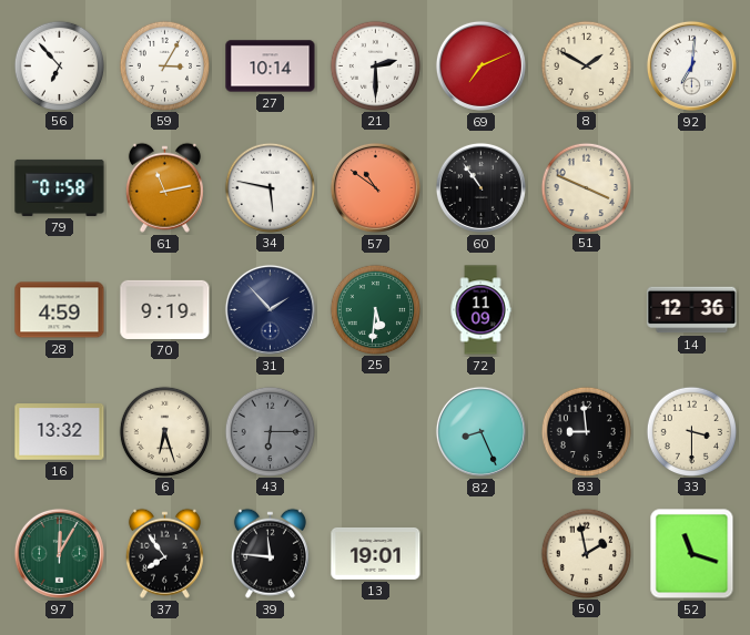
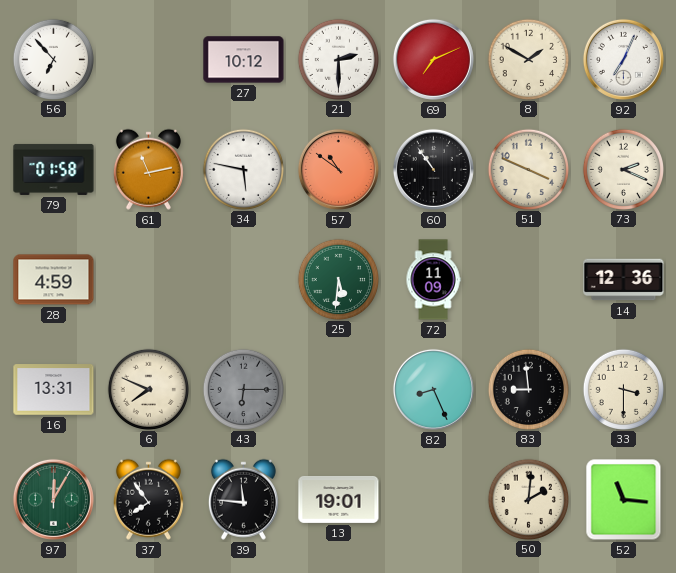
59: 3:05 -> none
27: 10:14 -> 10:12
92: 7:01 -> 7:04
73: none -> 2:19
70: 9:19 -> none
31: 1:53 -> none
16: 13:32 -> 13:31
6: 6:27 -> 7:49
50: 1:58 -> 2:01
52: 11:18 -> 11:16
